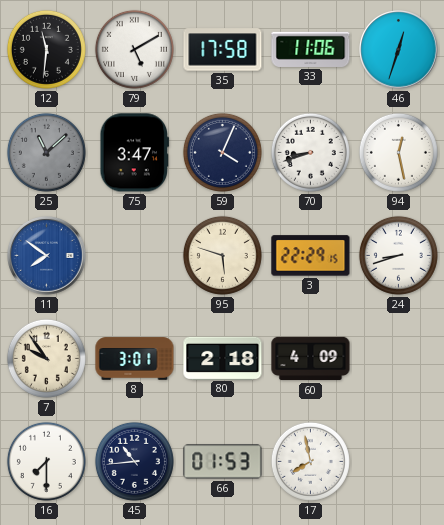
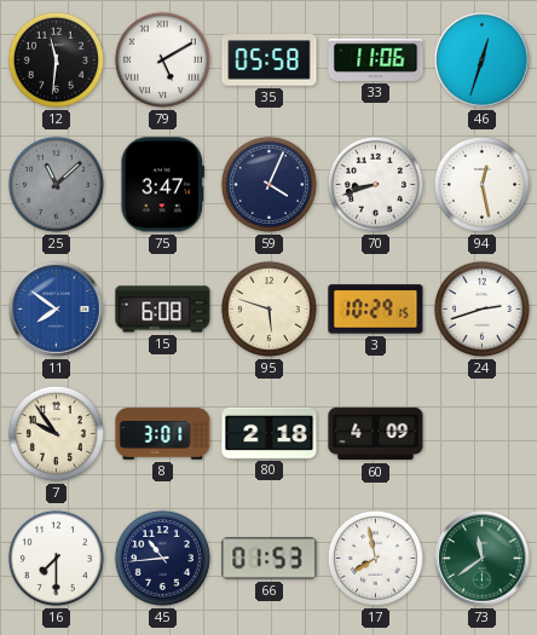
35: 17:58 -> 05:58
15: none -> 6:08
3: 22:29 -> 10:29
24: 8:42 -> 2:42
73: none -> 11:39
